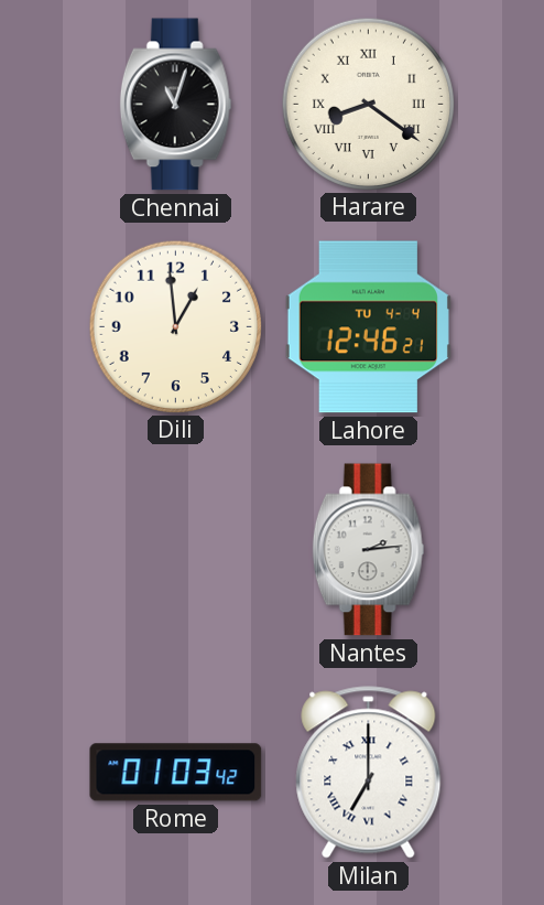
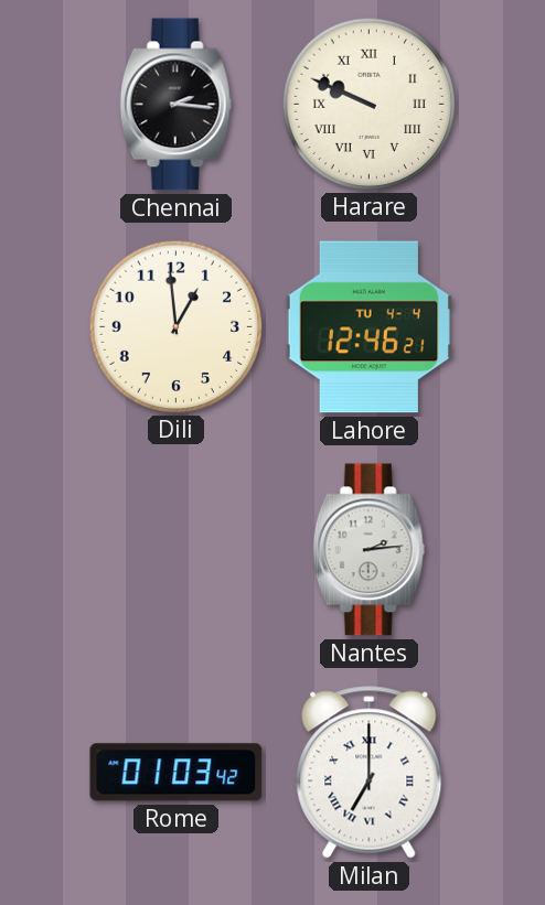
Chennai: 11:03 -> 2:16
Harare: 8:21 -> 9:49
